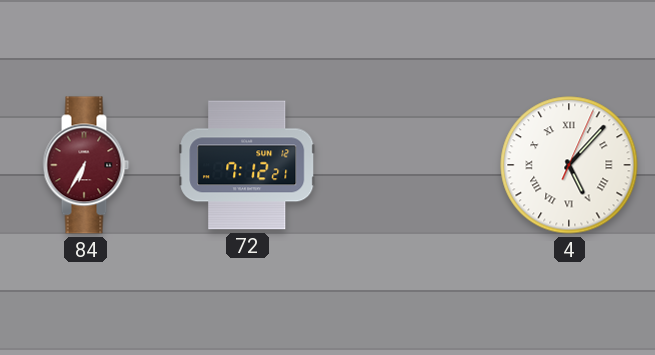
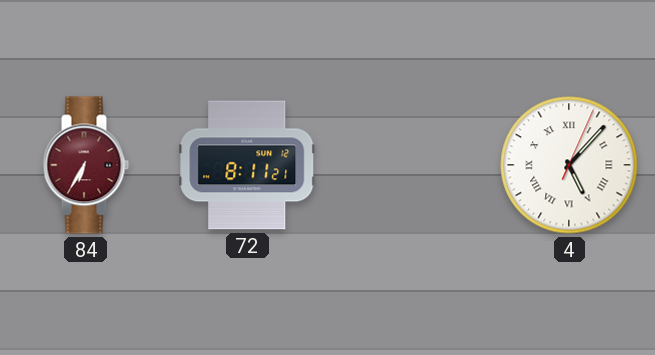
72: 7:12 -> 8:11
